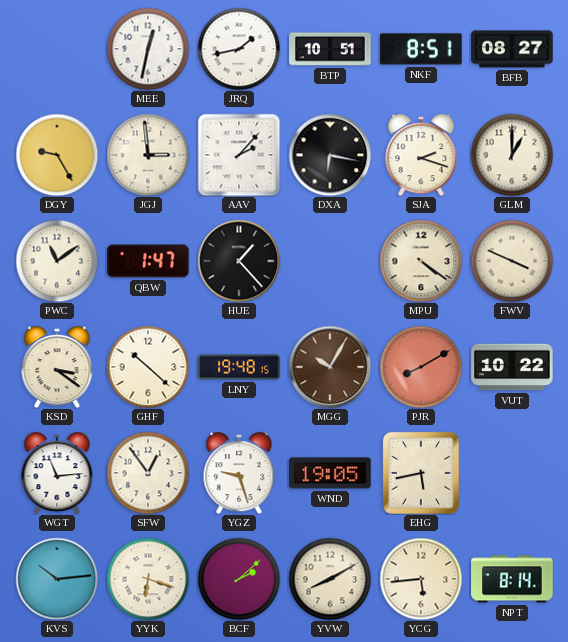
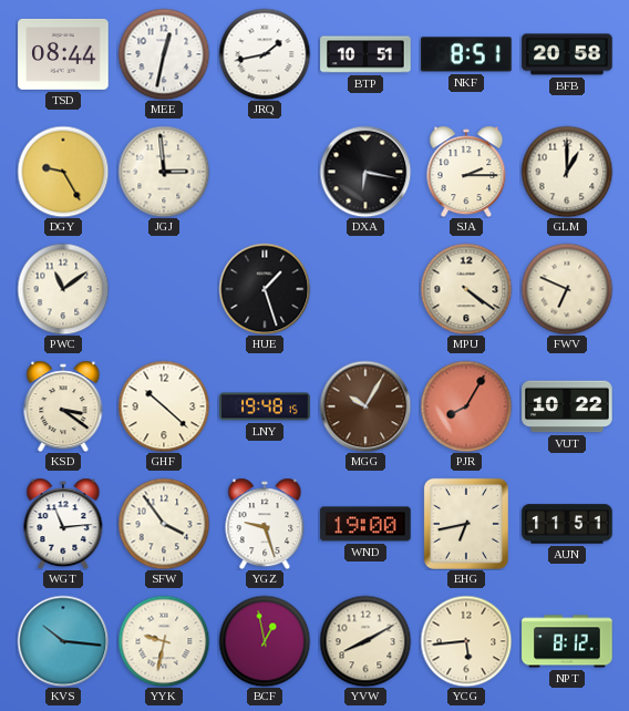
TSD: none -> 08:44
BFB: 08:27 -> 20:58
AAV: 2:07 -> none
SJA: 2:18 -> 2:15
QBW: 1:47 -> none
HUE: 1:23 -> 1:27
FWV: 3:49 -> 6:49
PJR: 8:10 -> 8:05
SFW: 12:54 -> 3:54
WND: 19:05 -> 19:00
EHG: 5:43 -> 6:43
AUN: none -> 11:51
KVS: 10:14 -> 10:16
YYK: 6:18 -> 9:32
BCF: 2:08 -> 12:58
NPT: 8:14 -> 8:12
